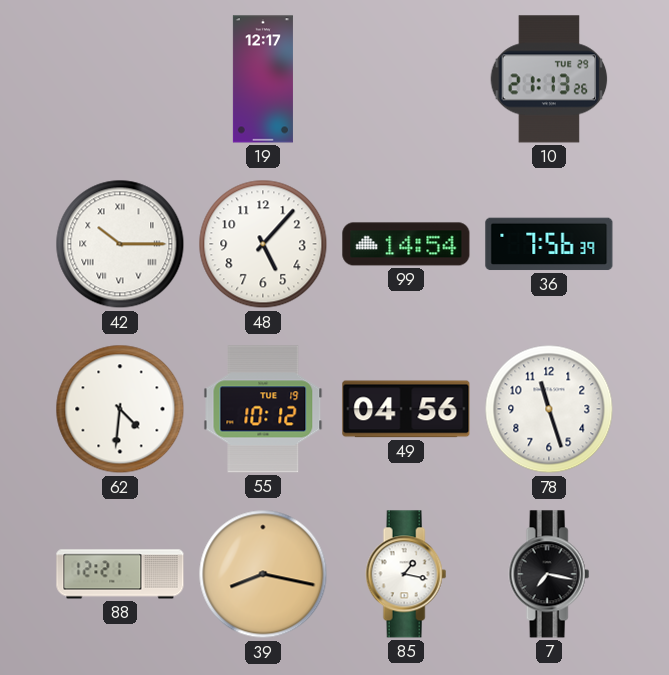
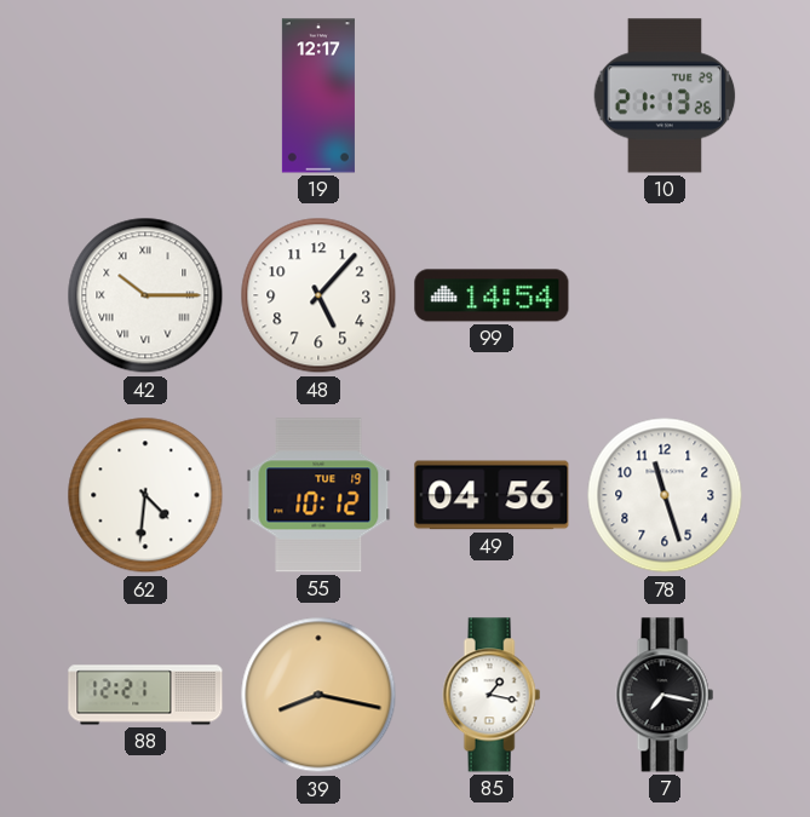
36: 7:56 -> none
